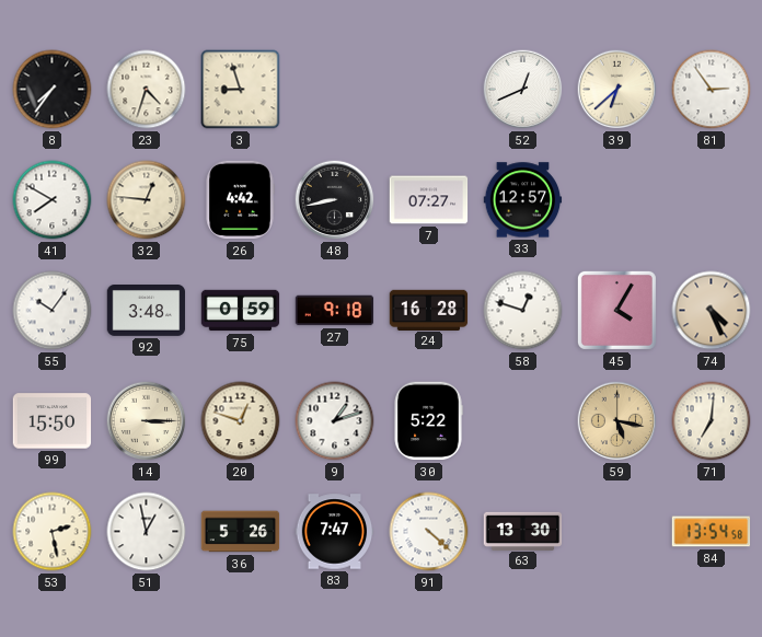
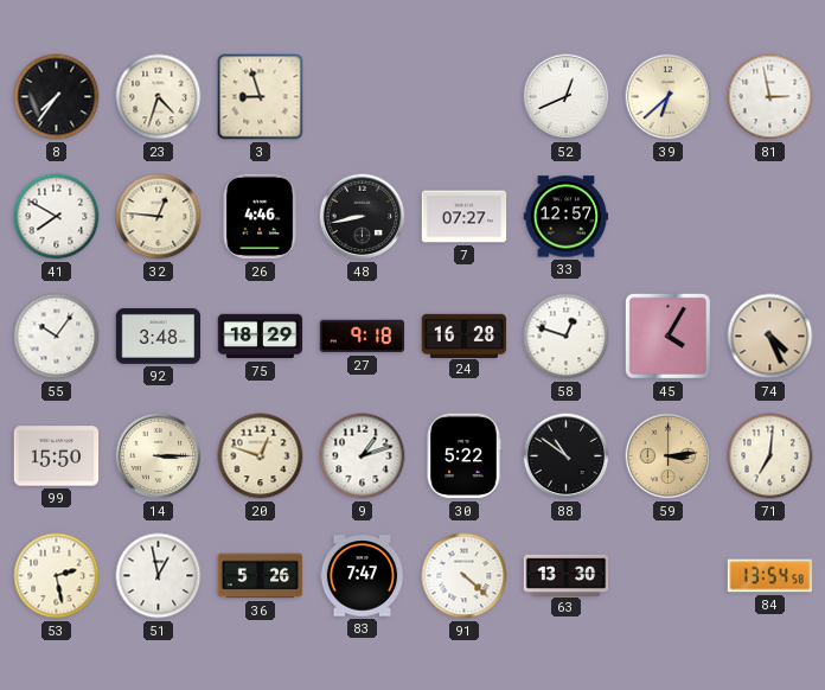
81: 2:54 -> 2:58
26: 4:42 -> 4:46
75: 0:59 -> 18:29
88: none -> 10:51
59: 5:17 -> 3:14
